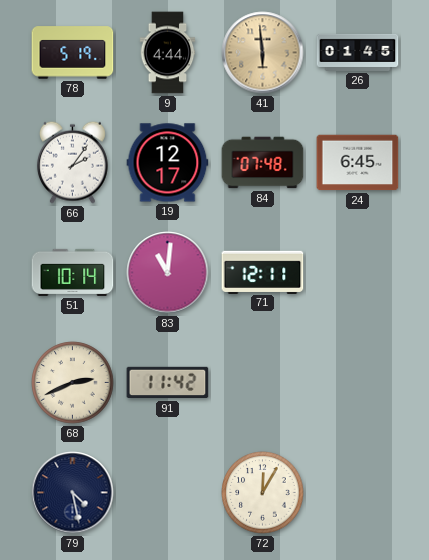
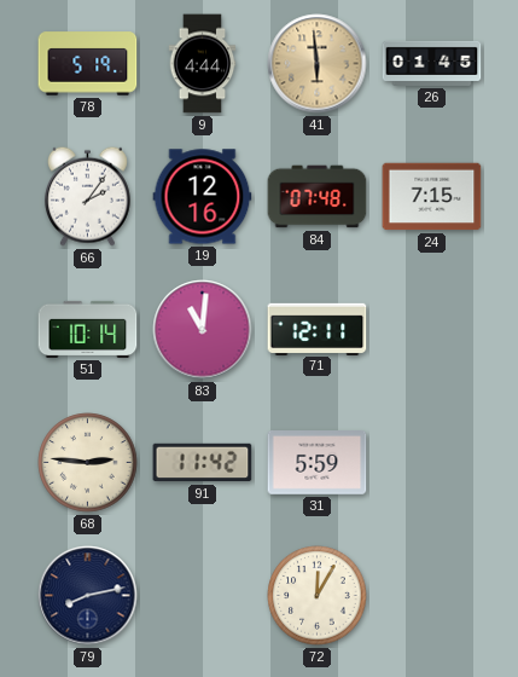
19: 12:17 -> 12:16
24: 6:45 -> 7:15
68: 2:41 -> 2:46
31: none -> 5:59
79: 4:28 -> 8:13
